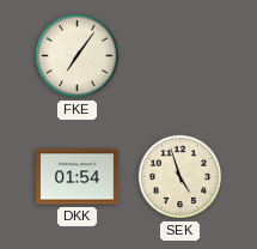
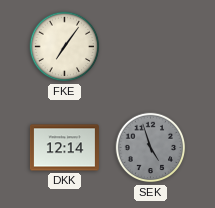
DKK: 01:54 -> 12:14
SEK dial: cream -> grey
